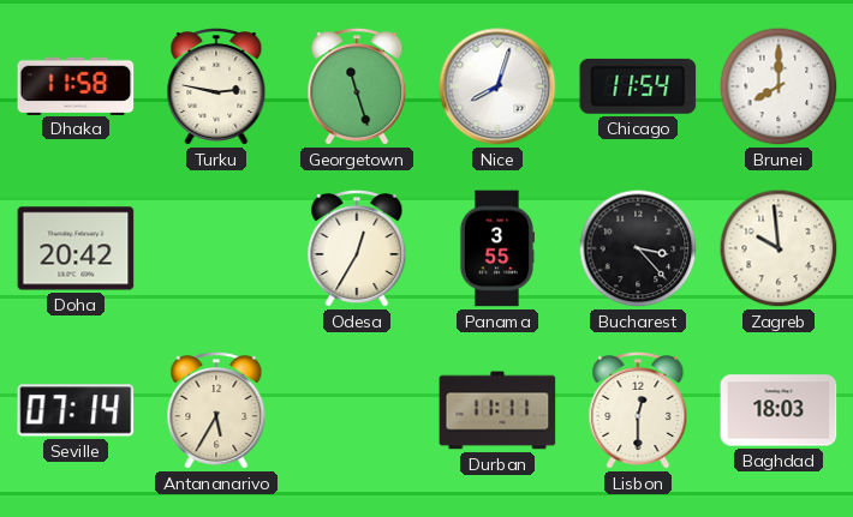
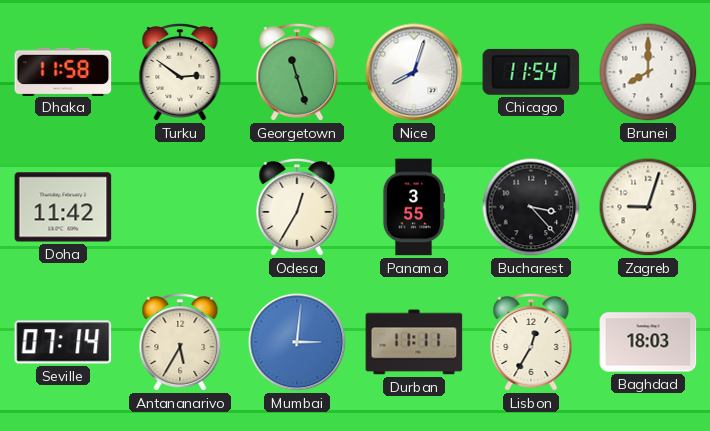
Turku: 2:47 -> 2:51
Doha: 20:42 -> 11:42
Zagreb: 9:59 -> 9:03
Mumbai: none -> 3:01
Lisbon: 12:30 -> 12:35
